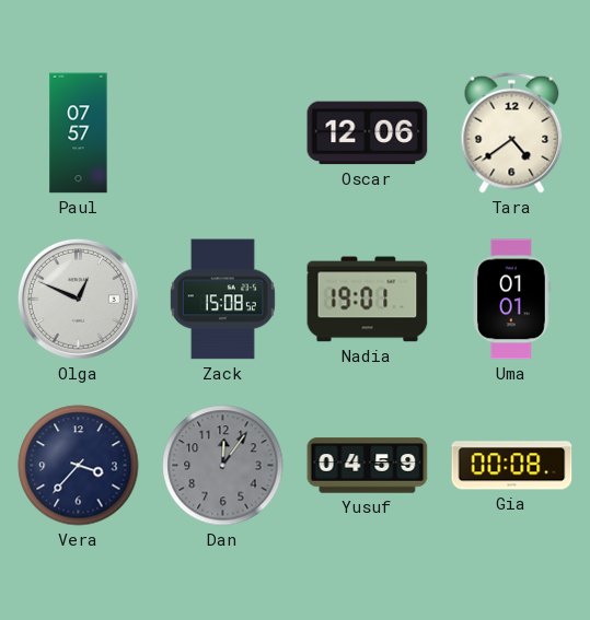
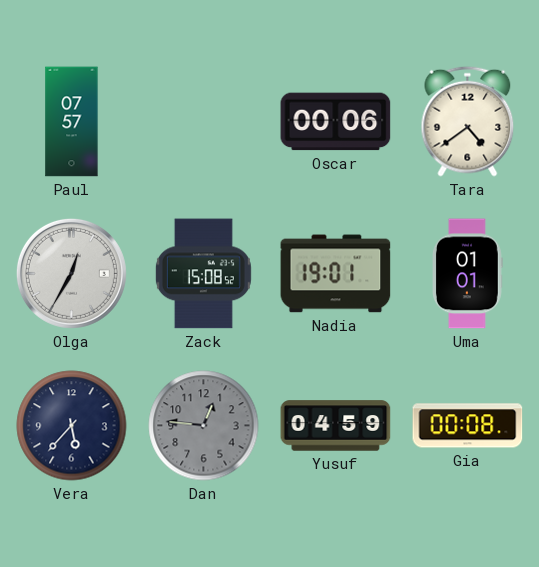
Oscar: 12:06 -> 00:06
Olga: 12:49 -> 12:35
Vera: 3:37 -> 5:37
Dan: 12:06 -> 12:46
